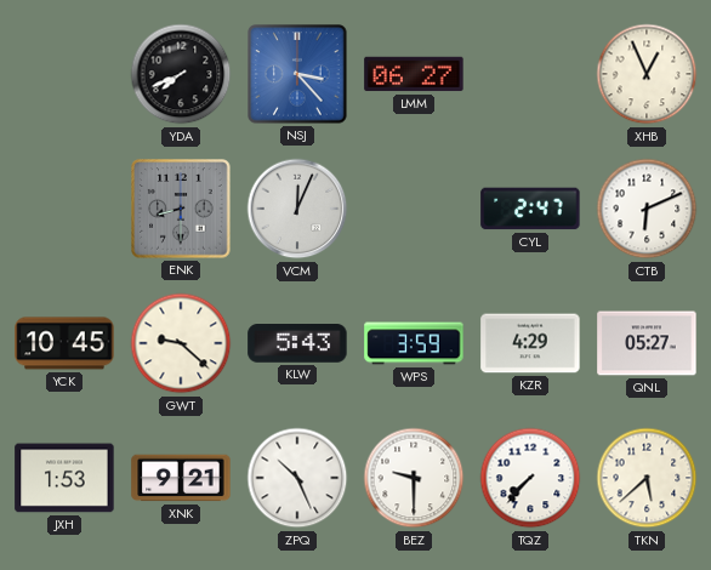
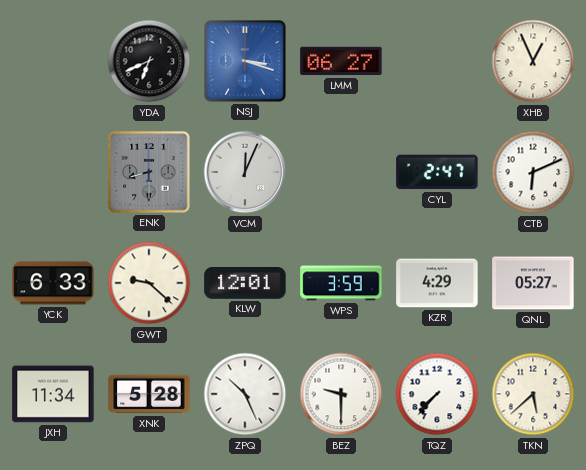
YDA: 7:41 -> 6:41
NSJ: 3:23 -> 3:18
YCK: 10:45 -> 6:33
KLW: 5:43 -> 12:01
JXH: 1:53 -> 11:34
XNK: 9:21 -> 5:28
